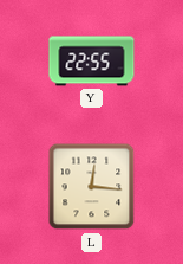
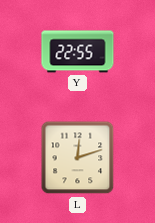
L: 12:16 -> 12:12
